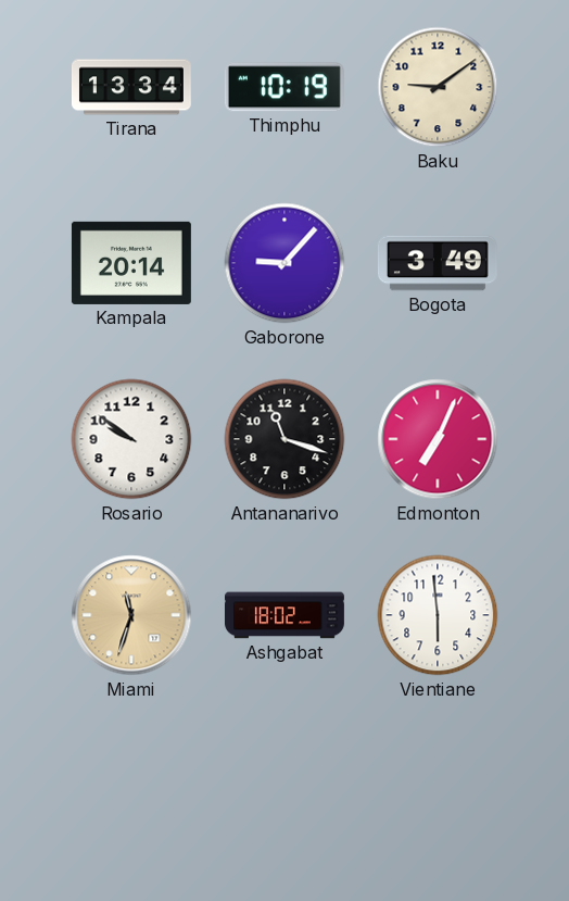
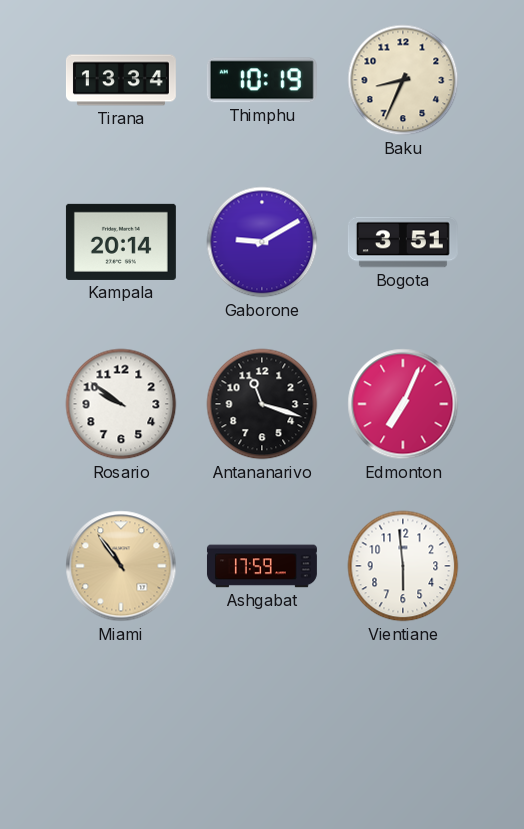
Baku: 9:09 -> 8:34
Gaborone: 9:07 -> 9:10
Bogota: 3:49 -> 3:51
Miami: 11:33 -> 10:54
Ashgabat: 18:02 -> 17:59
